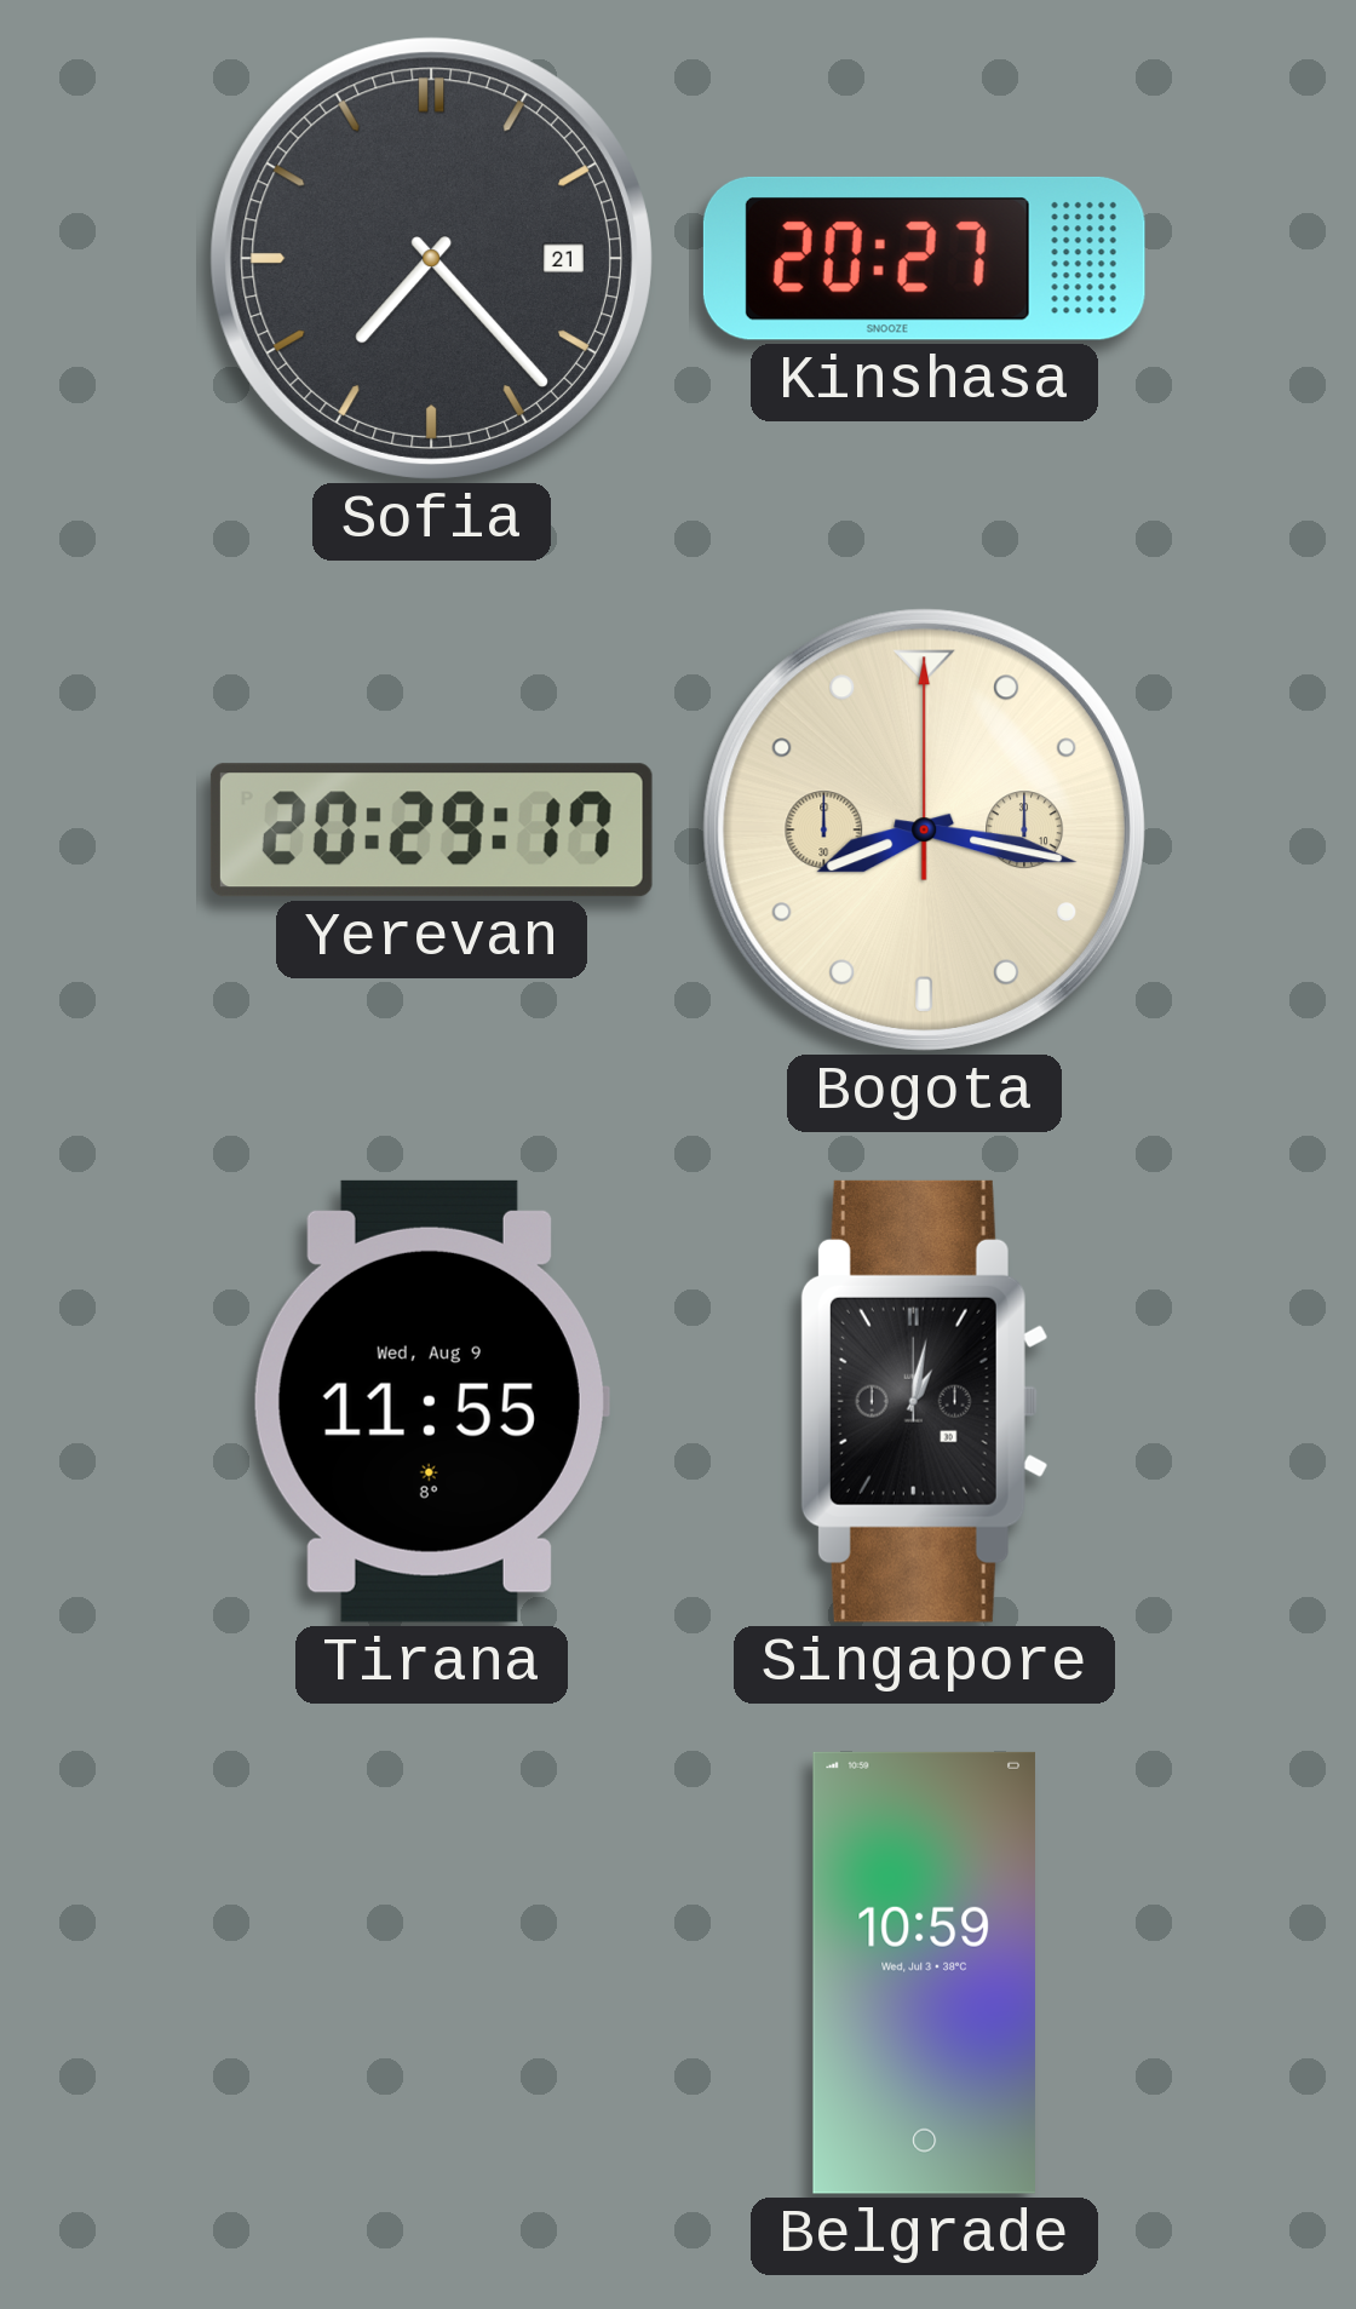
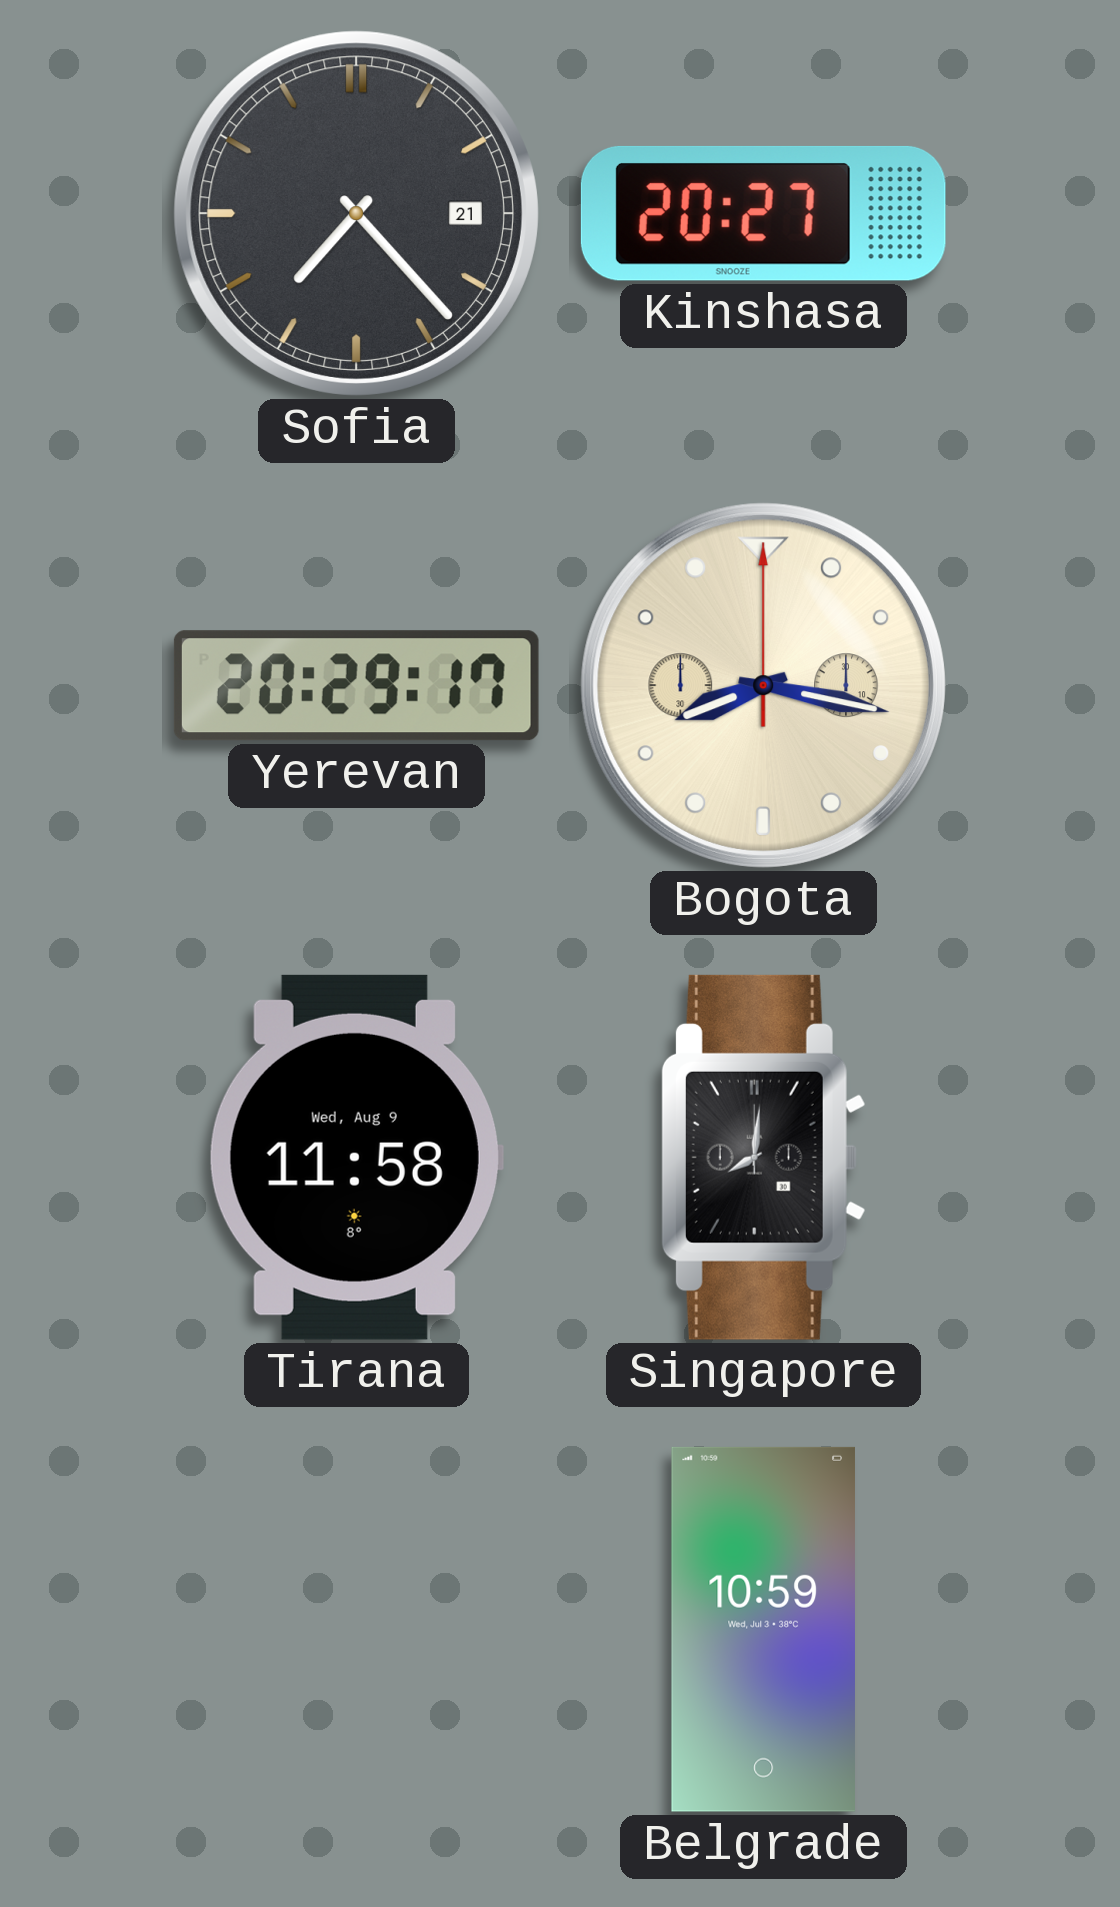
Tirana: 11:55 -> 11:58
Singapore: 1:02 -> 8:01
